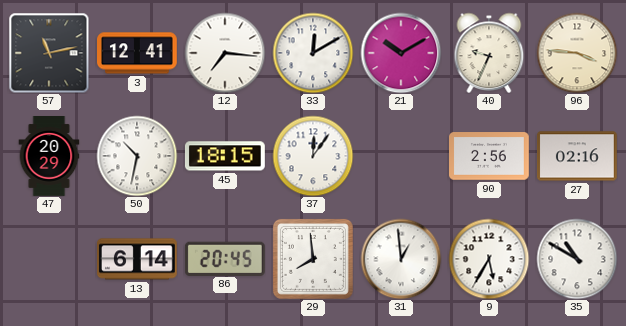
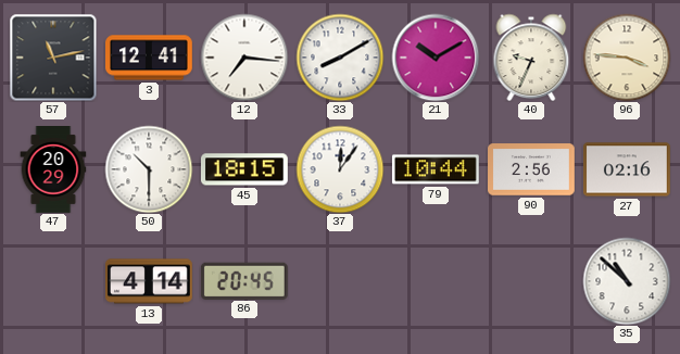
33: 12:10 -> 8:10
50: 10:32 -> 10:30
79: none -> 10:44
13: 6:14 -> 4:14
29: 7:59 -> none
31: 12:59 -> none
9: 5:35 -> none
35: 10:50 -> 10:52
